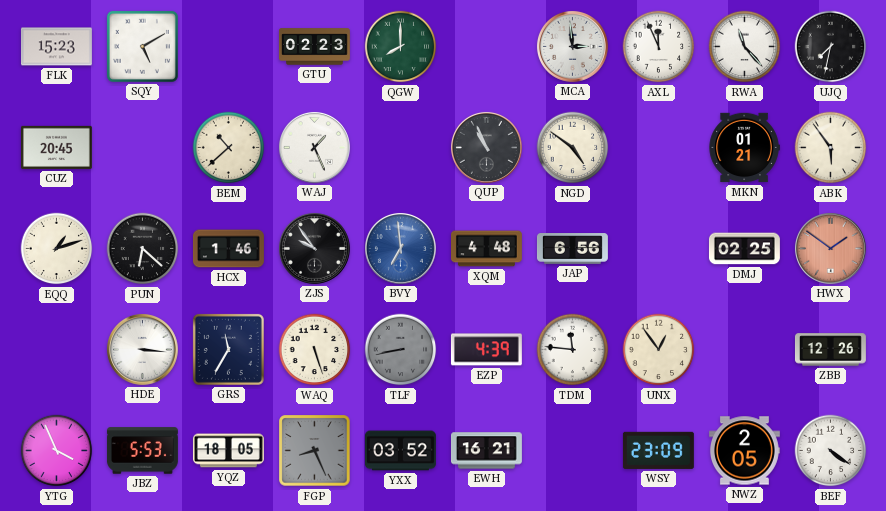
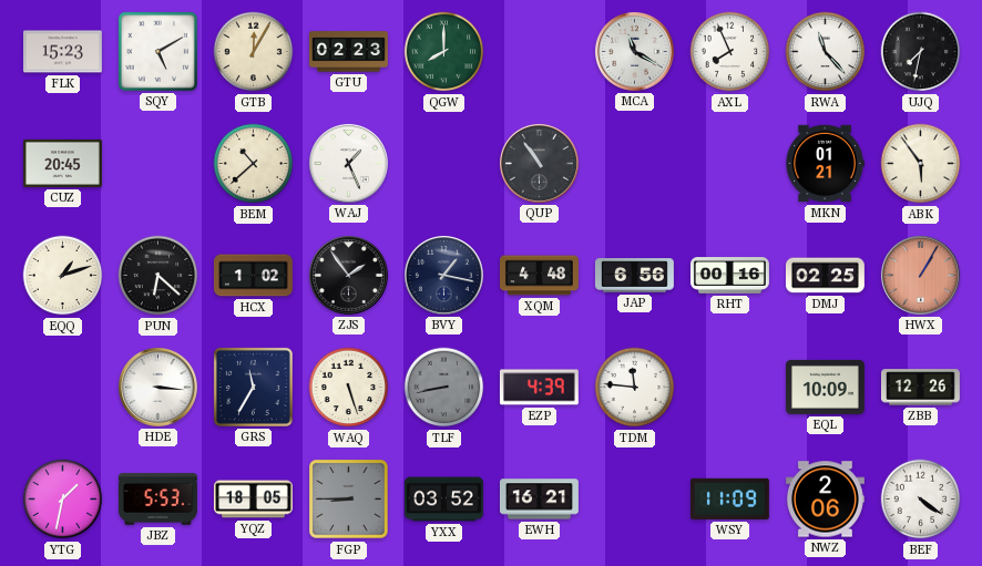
GTB: none -> 12:05
MCA: 2:59 -> 11:20
AXL: 11:56 -> 7:56
QUP: 10:56 -> 10:54
NGD: 4:51 -> none
HCX: 1:46 -> 1:02
ZJS: 9:54 -> 1:54
BVY: 6:59 -> 1:17
BVY dial: blue -> navy
RHT: none -> 00:16
HWX: 1:51 -> 1:05
UNX: 12:54 -> none
EQL: none -> 10:09
YTG: 3:56 -> 1:32
FGP: 8:26 -> 8:45
WSY: 23:09 -> 11:09
NWZ: 2:05 -> 2:06
